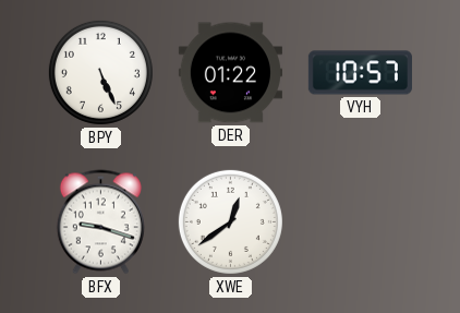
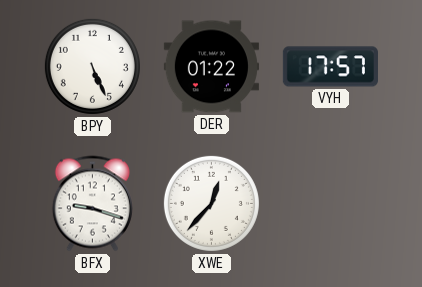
VYH: 10:57 -> 17:57
XWE: 12:39 -> 12:37
